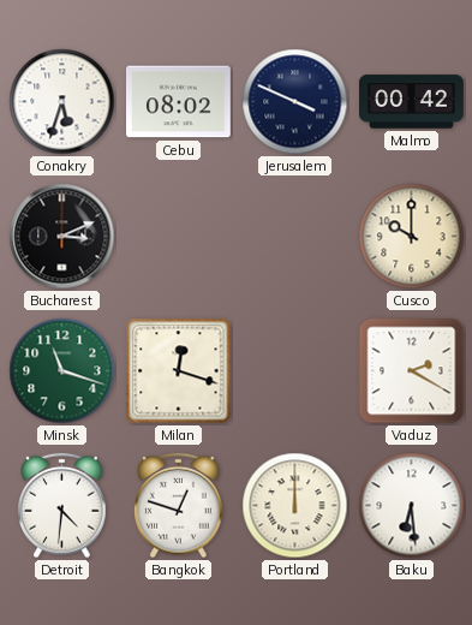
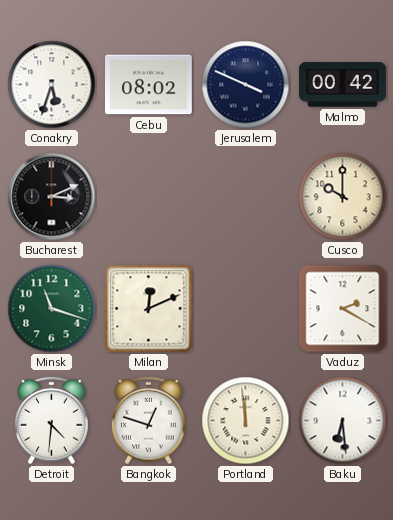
Milan: 12:18 -> 12:11
Portland: 12:00 -> 11:59
